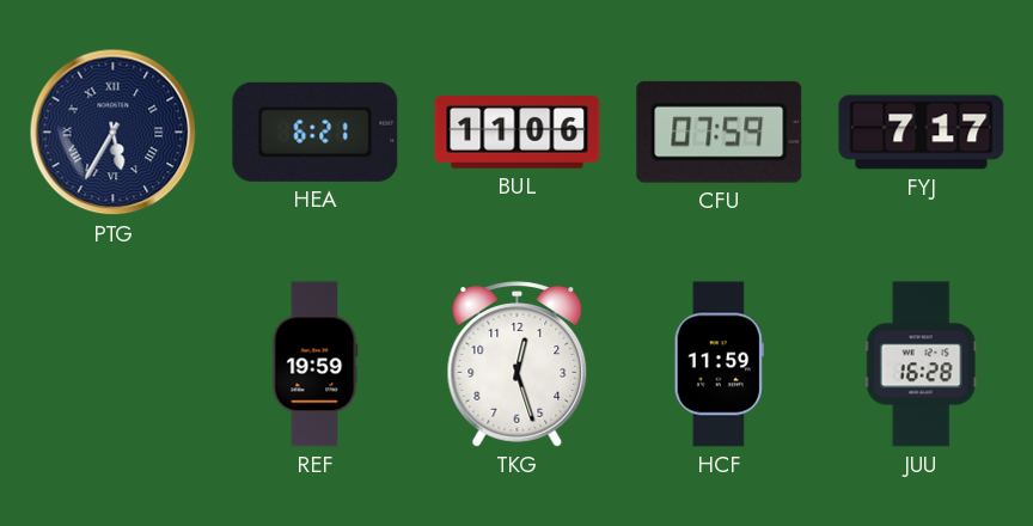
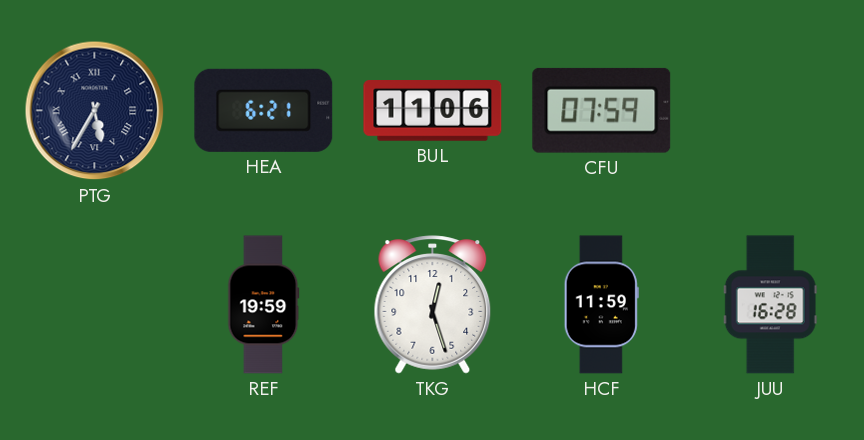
FYJ: 7:17 -> none
